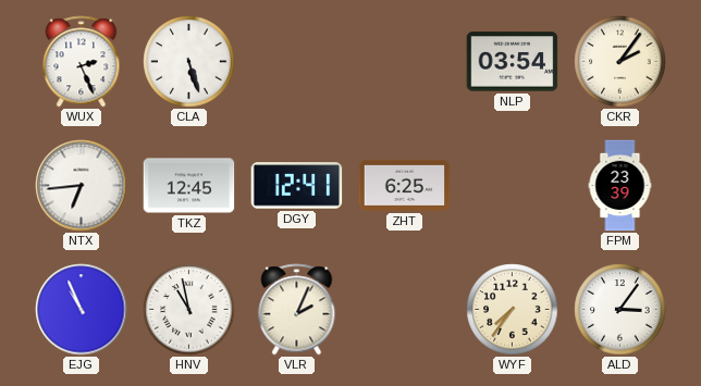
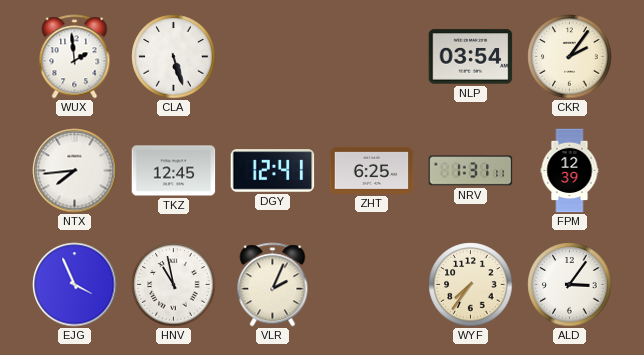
WUX: 2:26 -> 1:59
NTX: 6:44 -> 7:44
NRV: none -> 1:31
FPM: 23:39 -> 12:39
EJG: 10:56 -> 3:56
